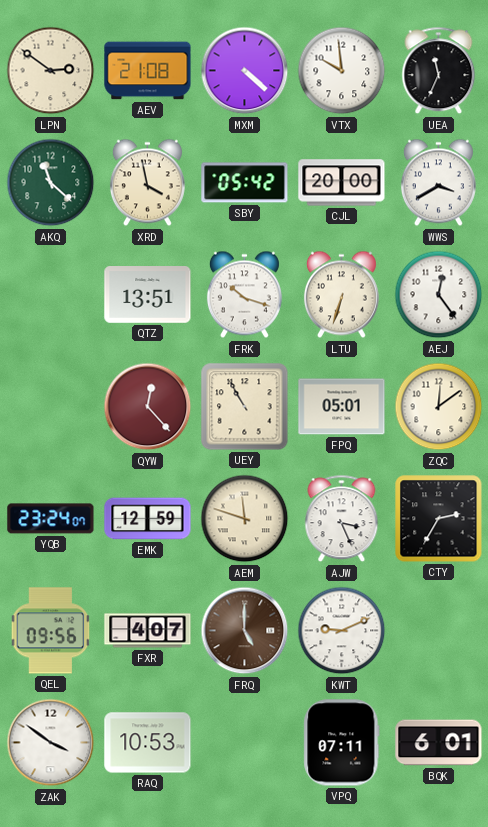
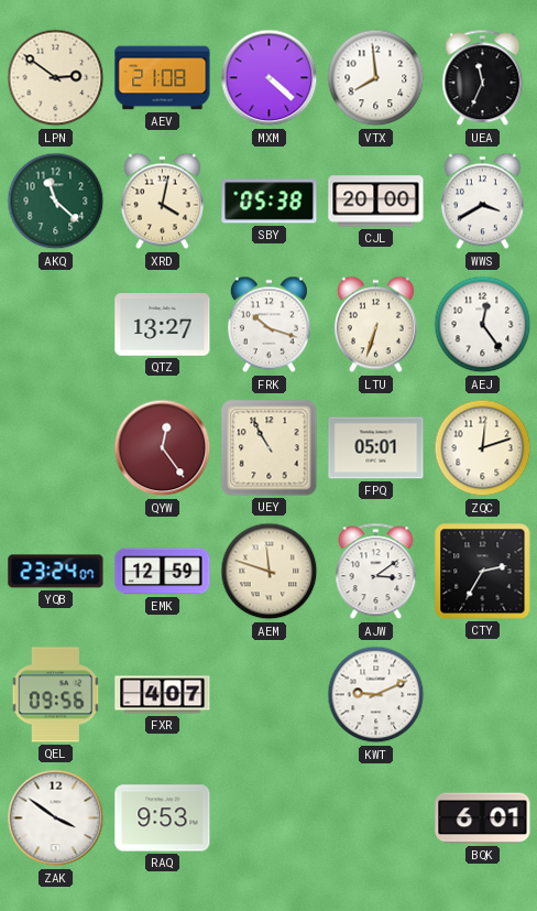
VTX: 9:59 -> 7:59
XRD: 3:58 -> 4:02
SBY: 05:42 -> 05:38
QTZ: 13:51 -> 13:27
QYW: 12:23 -> 12:24
ZQC: 12:09 -> 12:12
AJW: 3:26 -> 3:09
FRQ: 5:00 -> none
RAQ: 10:53 -> 9:53
VPQ: 07:11 -> none
